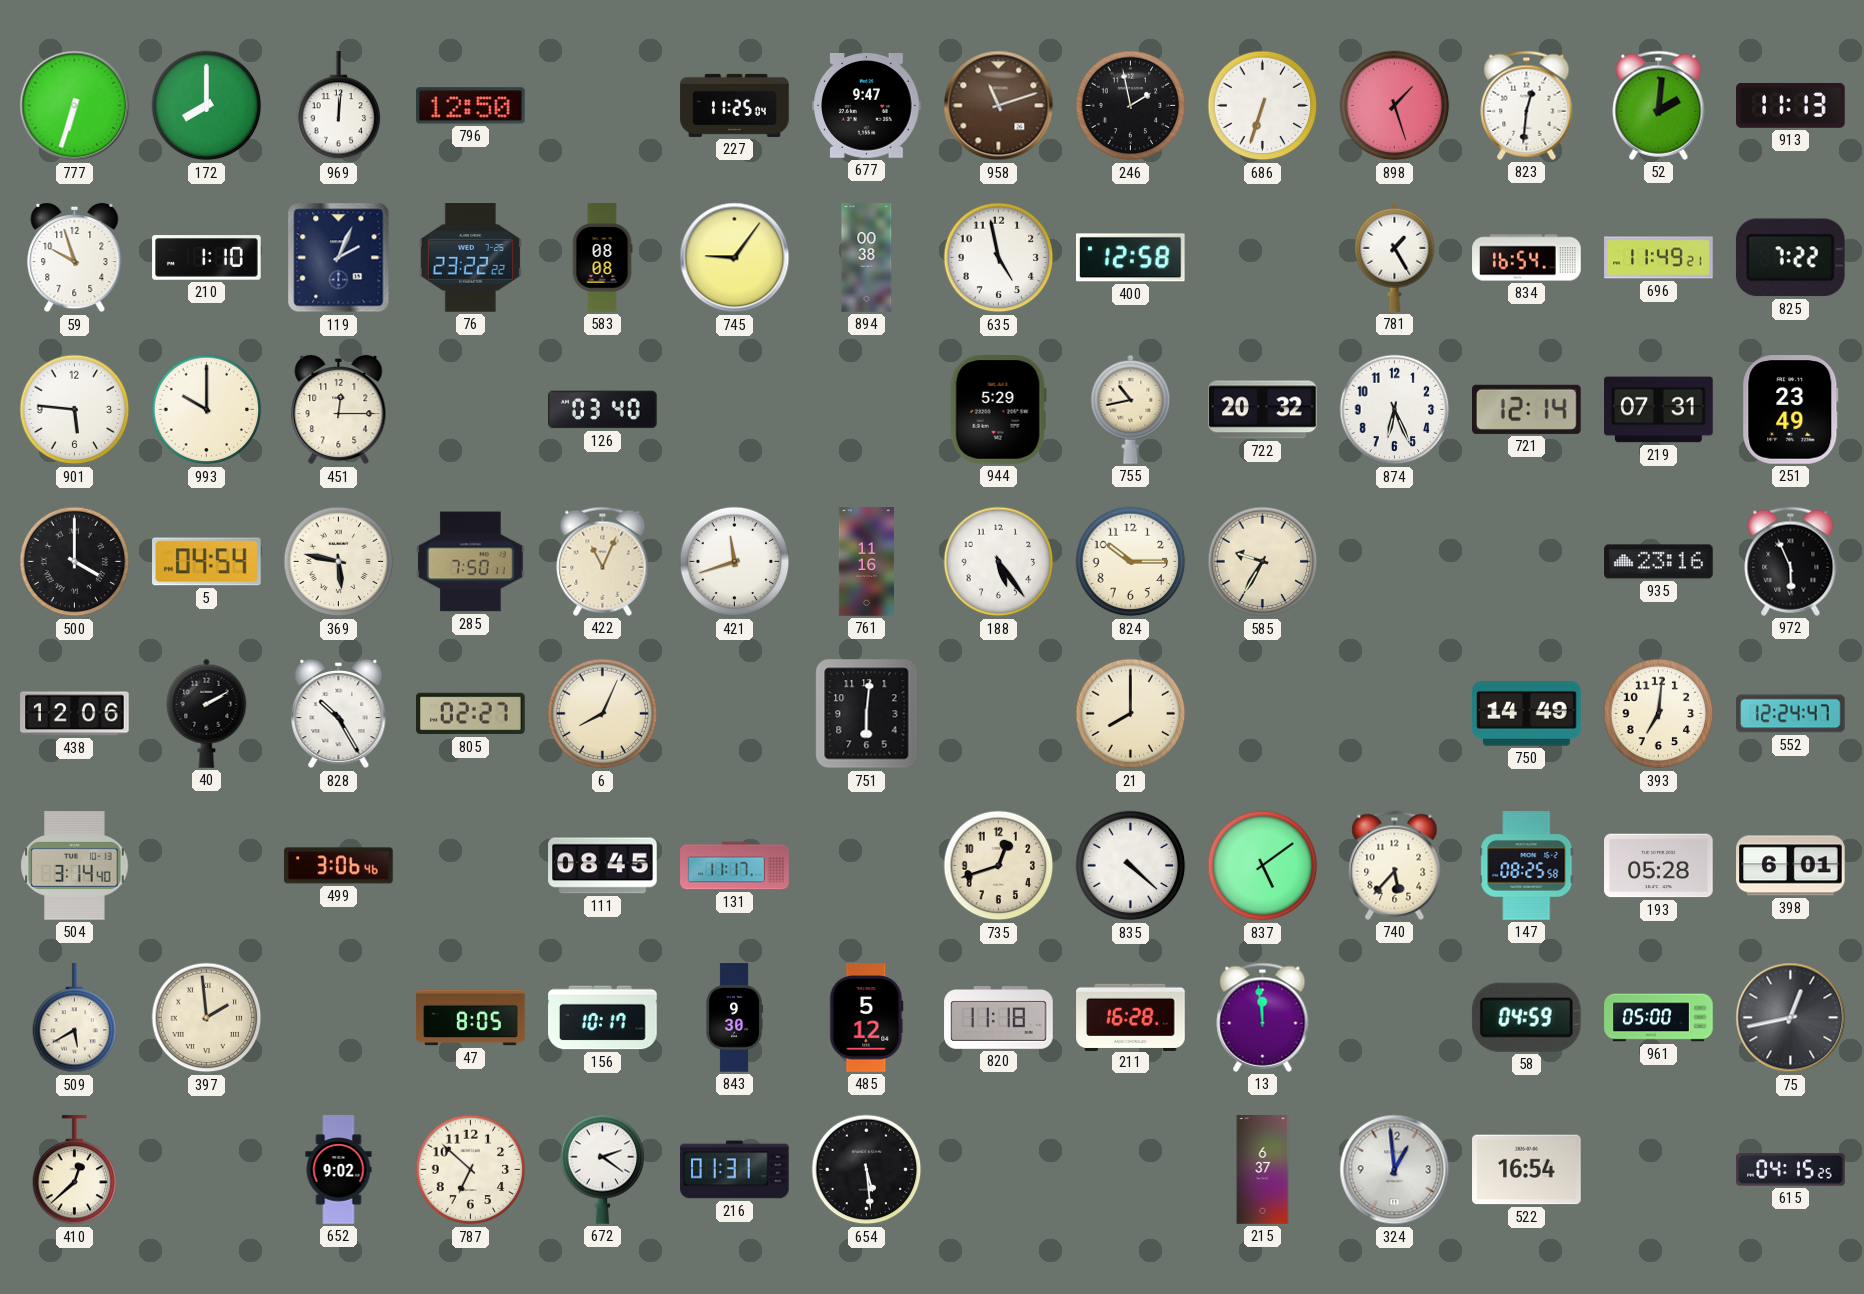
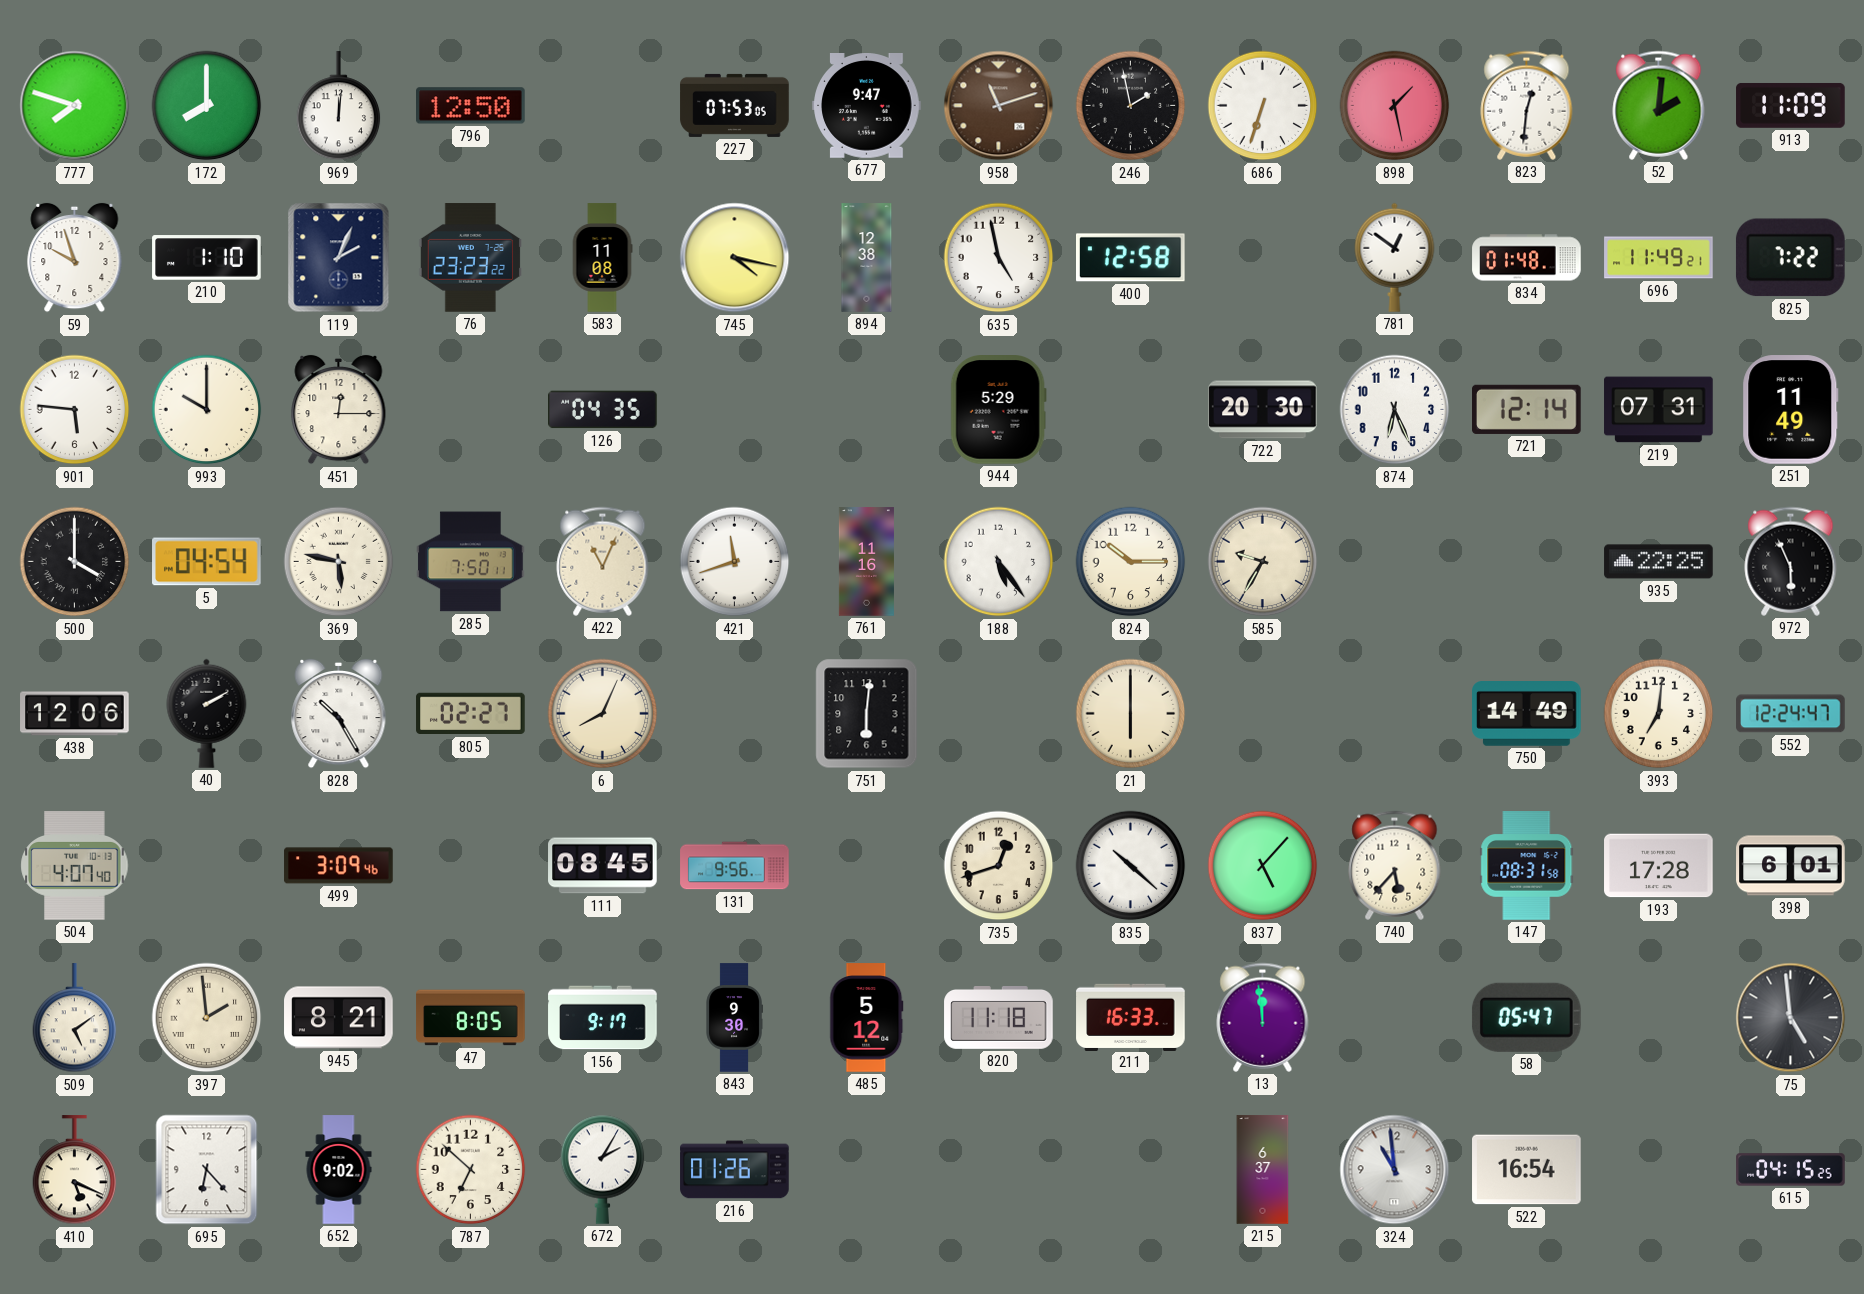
777: 6:33 -> 7:48
227: 11:25 -> 07:53
898: 1:27 -> 1:28
913: 11:13 -> 11:09
76: 23:22 -> 23:23
583: 08:08 -> 11:08
745: 9:06 -> 4:17
894: 00:38 -> 12:38
781: 1:25 -> 12:51
834: 16:54 -> 01:48
126: 03:40 -> 04:35
755: 10:43 -> none
722: 20:32 -> 20:30
251: 23:49 -> 11:49
935: 23:16 -> 22:25
21: 8:00 -> 6:00
504: 3:14 -> 4:07
499: 3:06 -> 3:09
131: 11:17 -> 9:56
835: 4:22 -> 10:22
837: 5:09 -> 5:07
147: 08:25 -> 08:31
193: 05:28 -> 17:28
509: 5:40 -> 5:09
945: none -> 8:21
156: 10:17 -> 9:17
211: 16:28 -> 16:33
58: 04:59 -> 05:47
961: 05:00 -> none
75: 12:43 -> 4:59
410: 12:38 -> 5:19
695: none -> 6:23
672: 2:21 -> 2:05
216: 01:31 -> 01:26
654: 5:29 -> none
324: 12:59 -> 10:59
